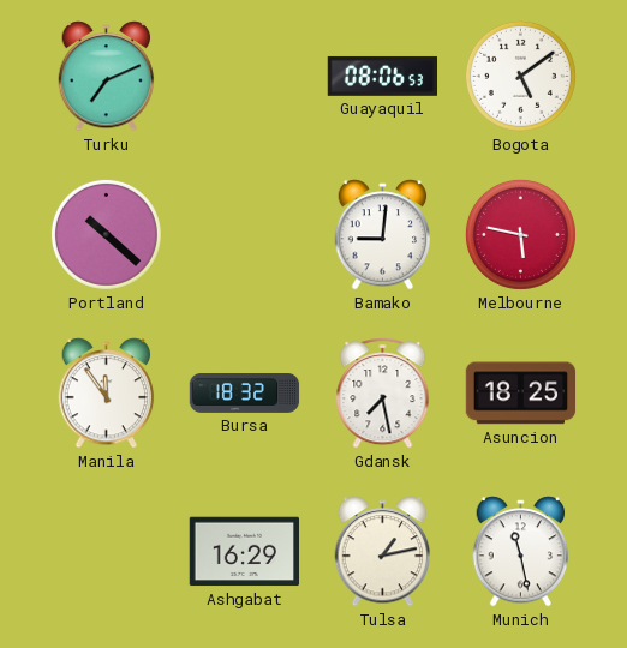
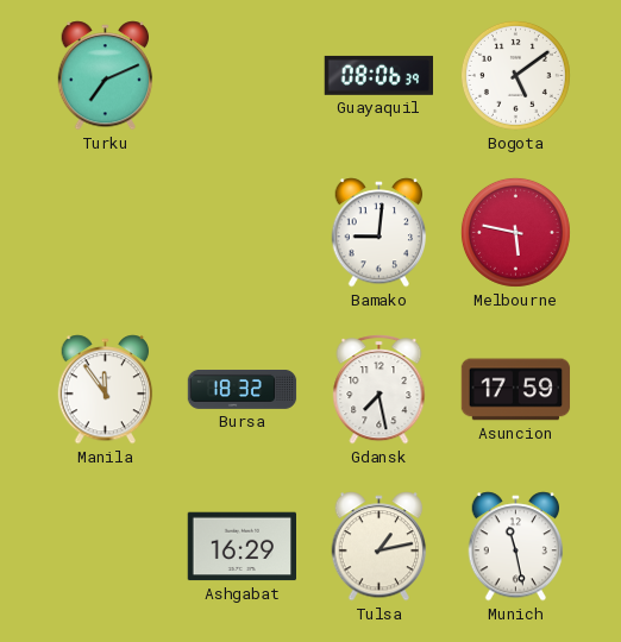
Guayaquil: 08:06:53 -> 08:06:39
Portland: 10:22 -> none
Asuncion: 18:25 -> 17:59
